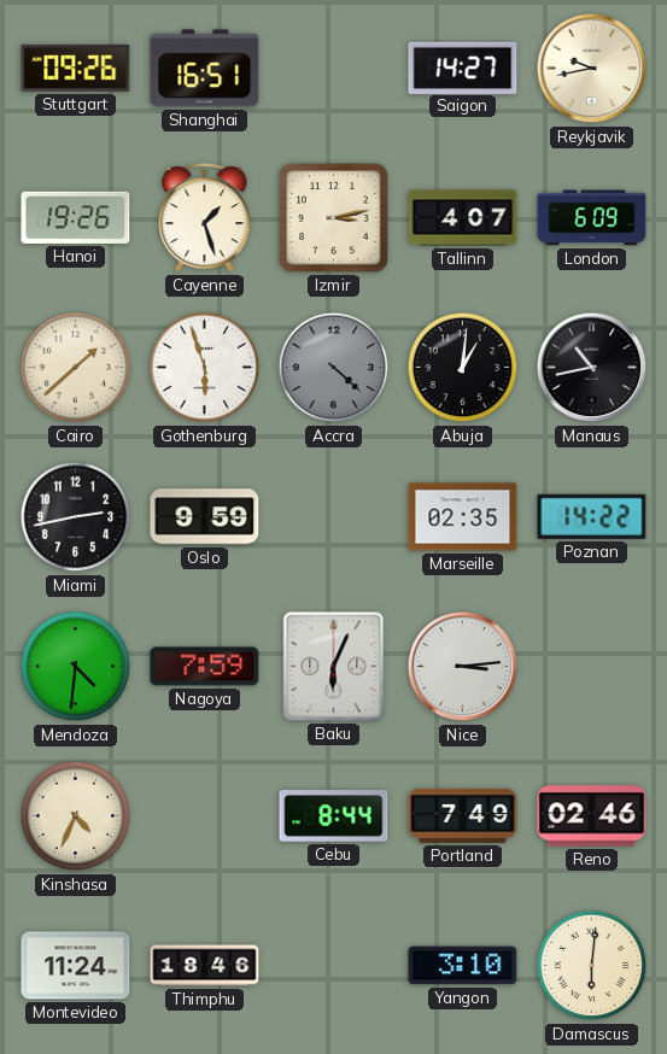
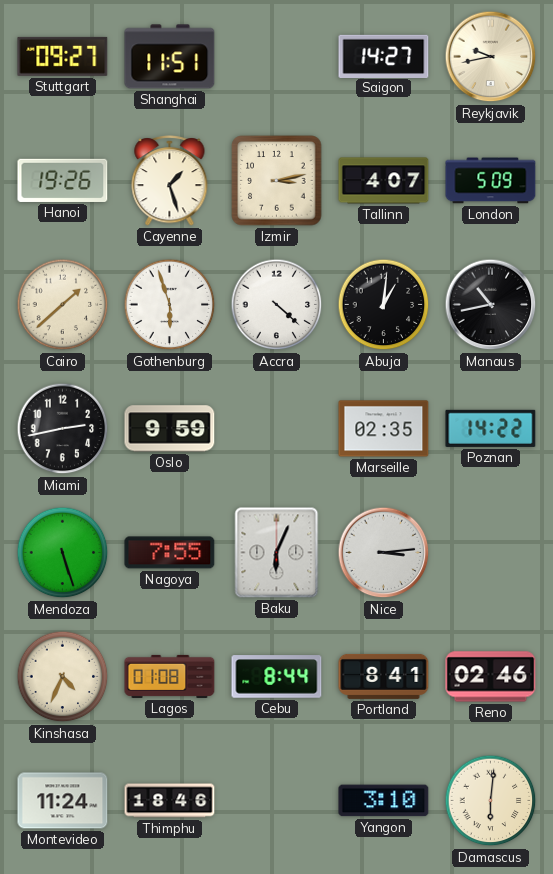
Stuttgart: 09:26 -> 09:27
Shanghai: 16:51 -> 11:51
London: 6:09 -> 5:09
Accra dial: grey -> white
Mendoza: 4:31 -> 5:27
Nagoya: 7:59 -> 7:55
Lagos: none -> 01:08
Portland: 7:49 -> 8:41
